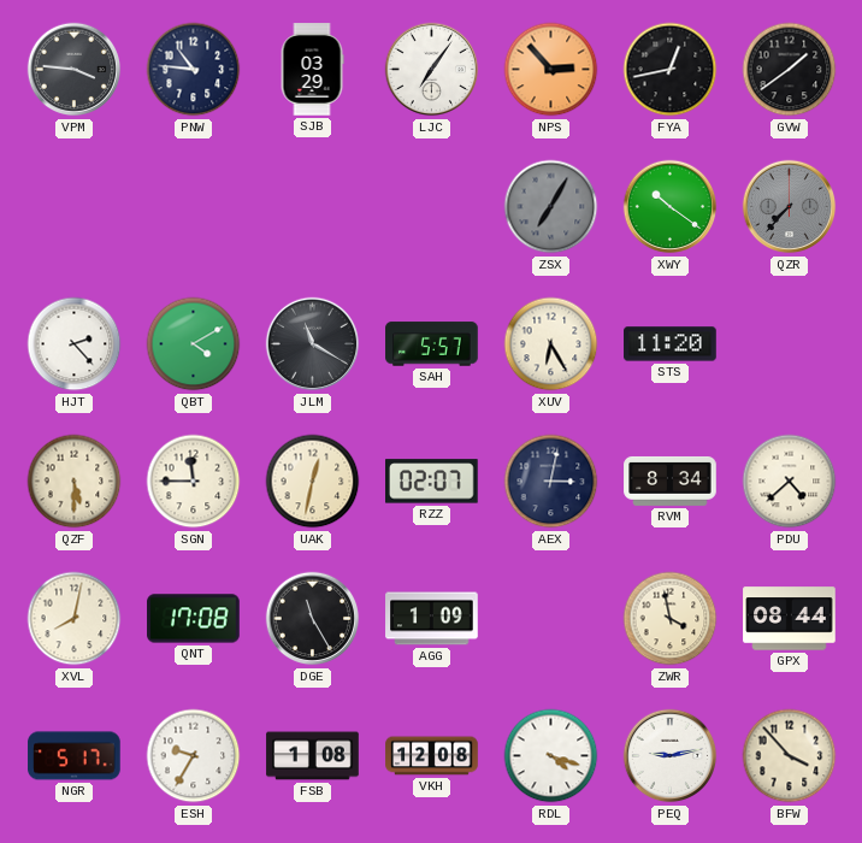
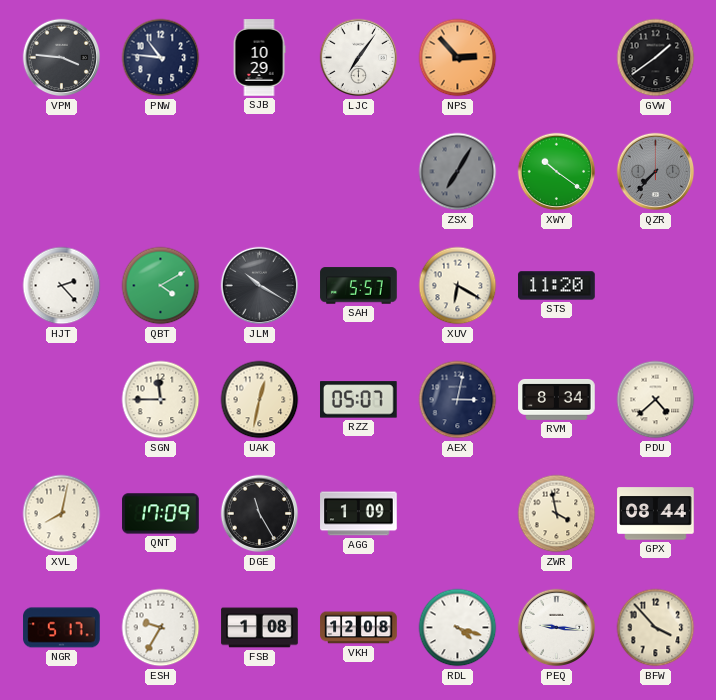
SJB: 03:29 -> 10:29
FYA: 12:43 -> none
JLM: 11:20 -> 10:20
XUV: 6:25 -> 6:20
QZF: 5:30 -> none
RZZ: 02:07 -> 05:07
QNT: 17:08 -> 17:09
PEQ: 9:13 -> 9:16
